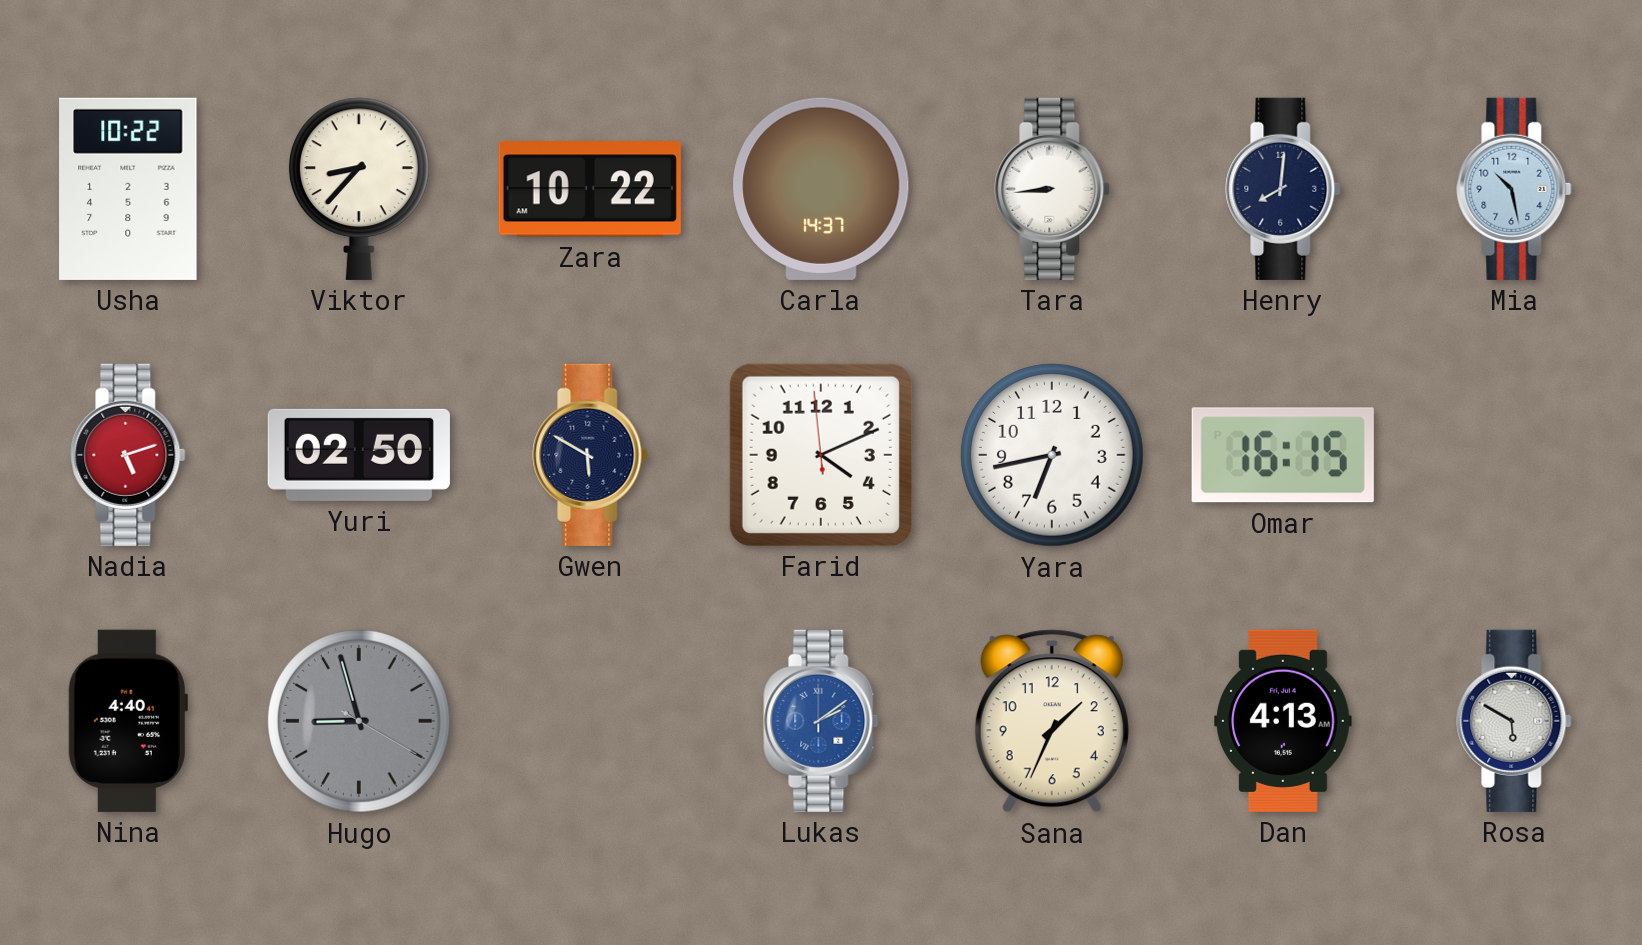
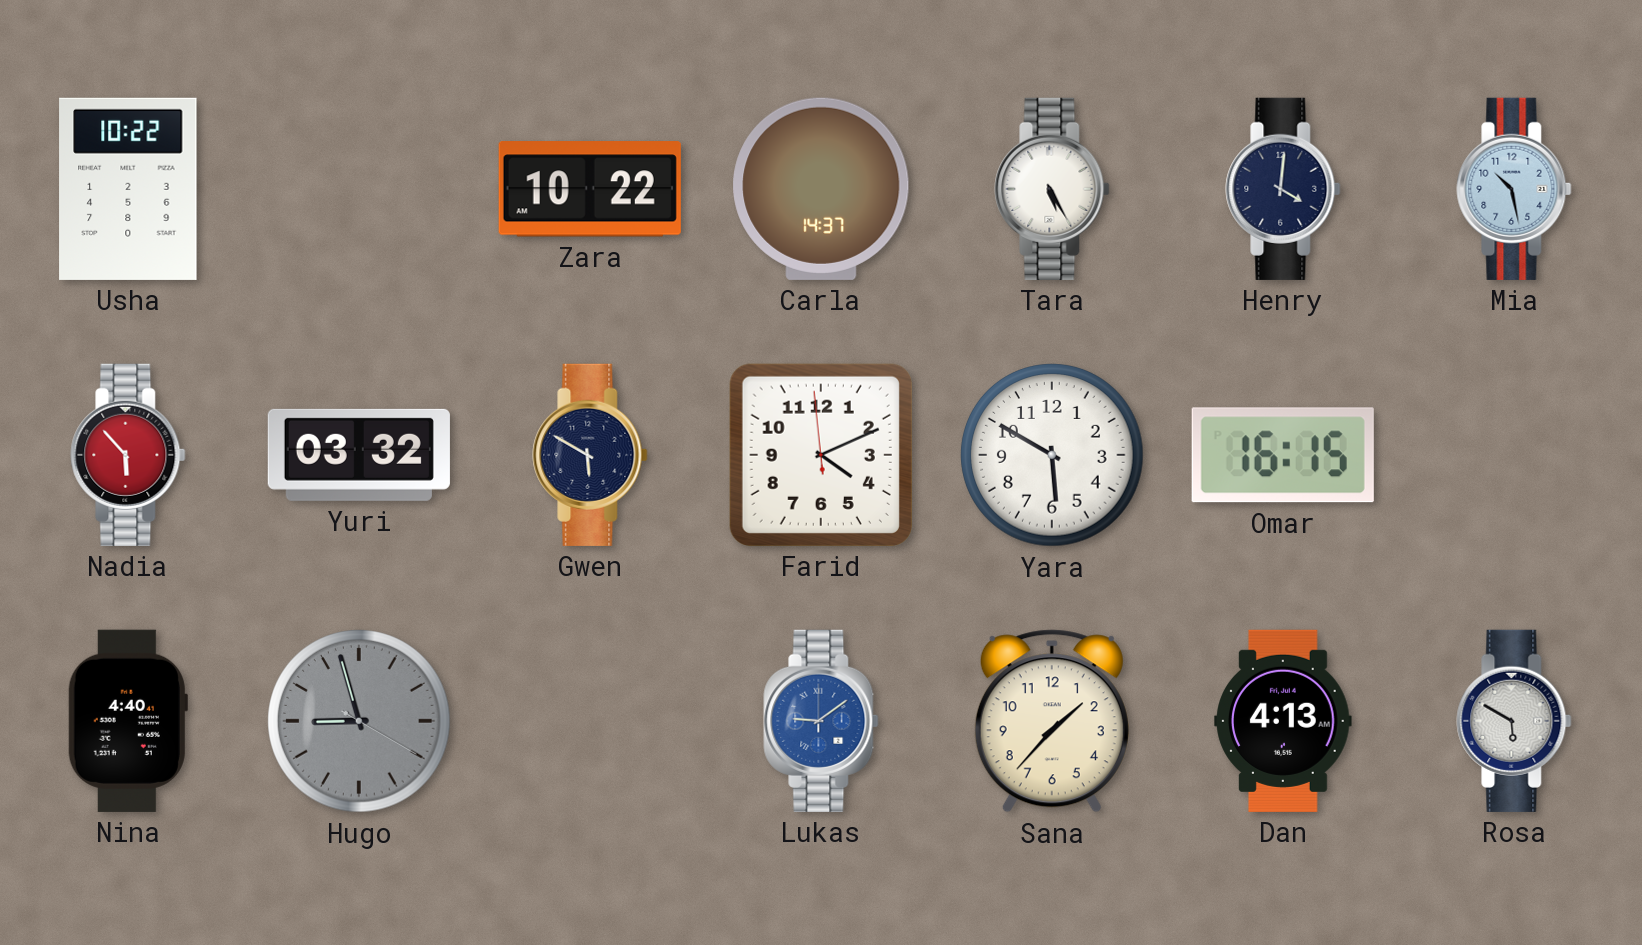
Viktor: 8:37 -> none
Tara: 8:44 -> 5:25
Henry: 8:01 -> 4:01
Nadia: 5:12 -> 5:53
Yuri: 02:50 -> 03:32
Yara: 6:43 -> 5:50
Lukas: 2:09 -> 9:09
Sana: 1:34 -> 1:37
